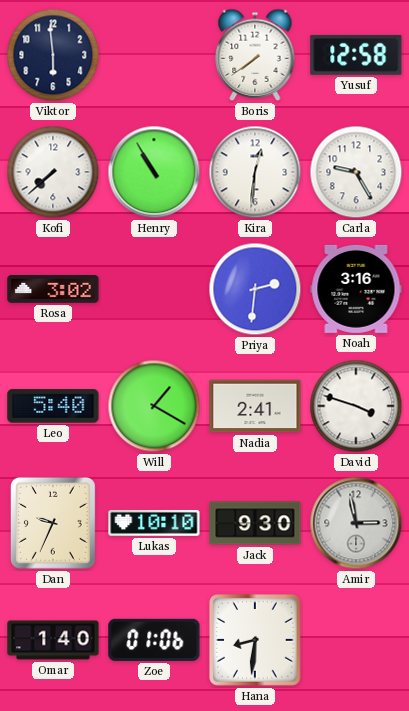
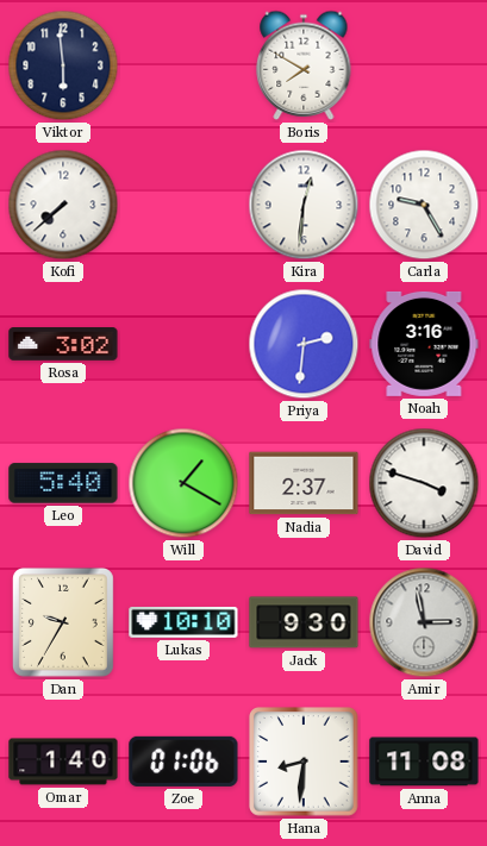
Boris: 7:39 -> 7:50
Yusuf: 12:58 -> none
Henry: 10:55 -> none
Nadia: 2:41 -> 2:37
Dan: 9:34 -> 9:35
Anna: none -> 11:08
